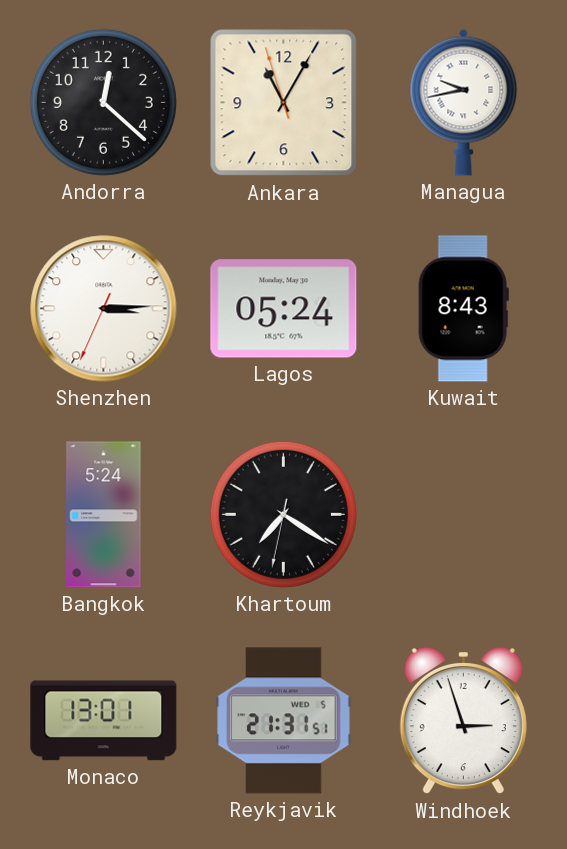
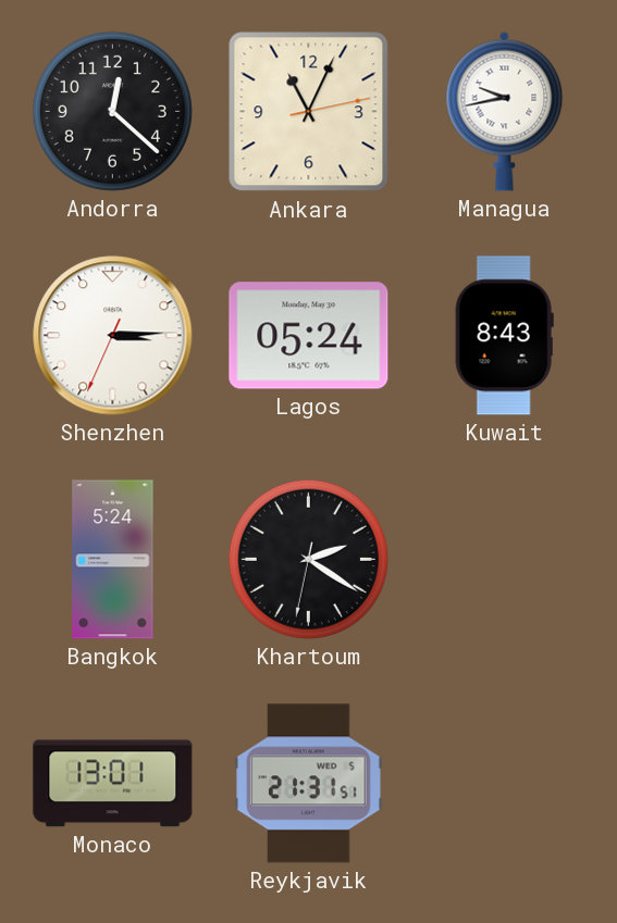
Ankara: 11:04:57 -> 11:04:13
Khartoum: 7:20 -> 2:20
Windhoek: 2:57 -> none
